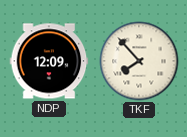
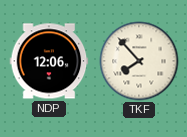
NDP: 12:09 -> 12:06
